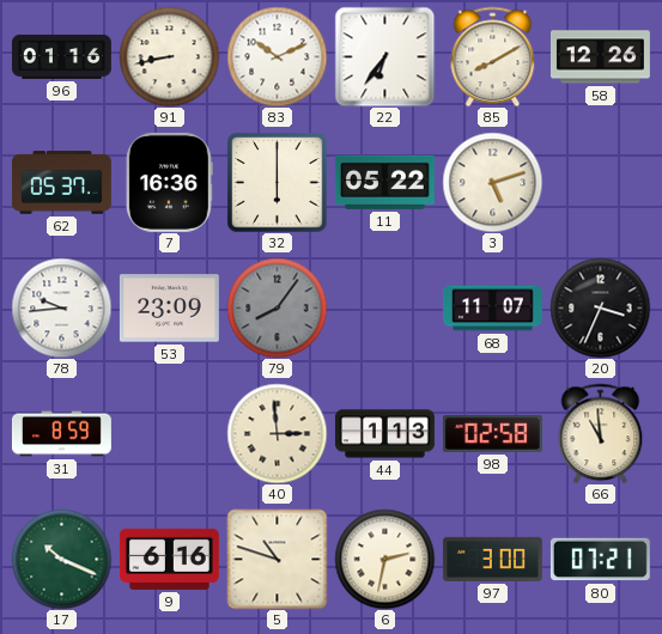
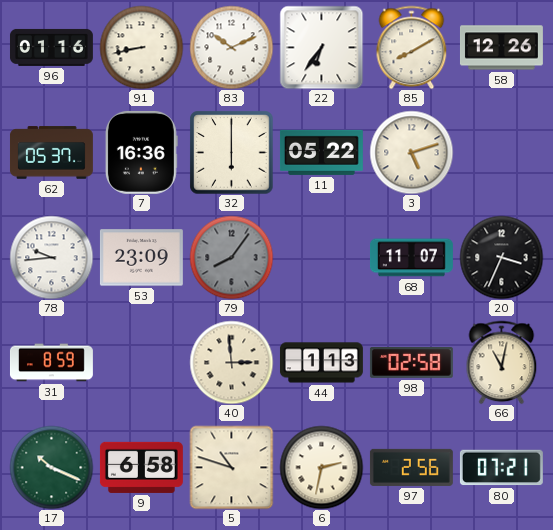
66: 10:59 -> 11:02
9: 6:16 -> 6:58
97: 3:00 -> 2:56
